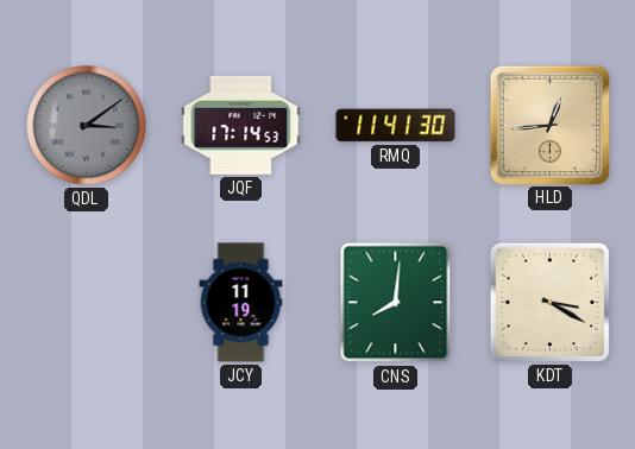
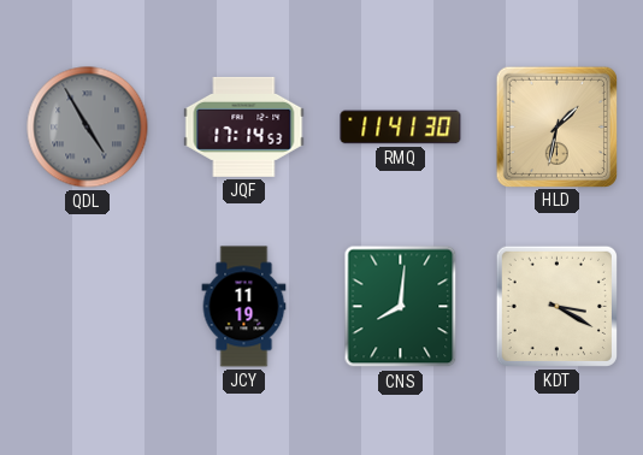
QDL: 3:09 -> 4:55
HLD: 12:44 -> 1:32
